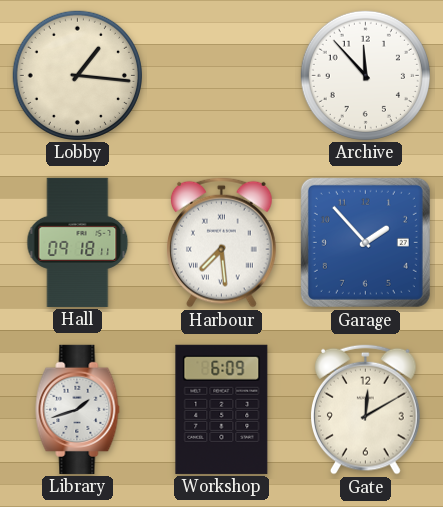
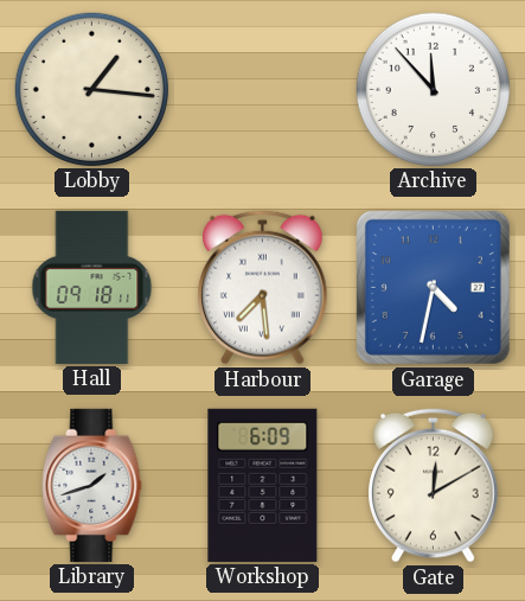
Garage: 1:53 -> 4:32
